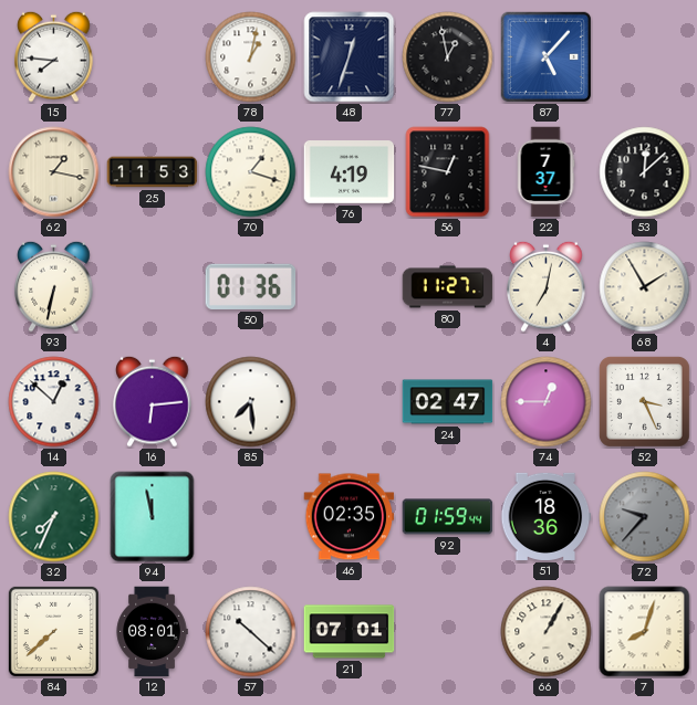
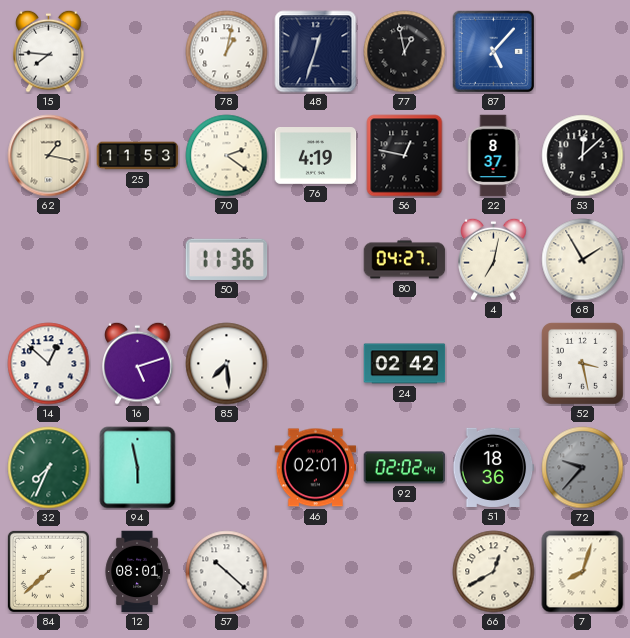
70: 1:18 -> 2:21
22: 7:37 -> 8:37
93: 6:32 -> none
50: 01:36 -> 11:36
80: 11:27 -> 04:27
16: 6:14 -> 5:12
24: 02:47 -> 02:42
74: 12:45 -> none
52: 3:26 -> 3:28
94: 11:58 -> 5:58
46: 02:35 -> 02:01
92: 01:59 -> 02:02
21: 07:01 -> none
66: 1:05 -> 12:40
